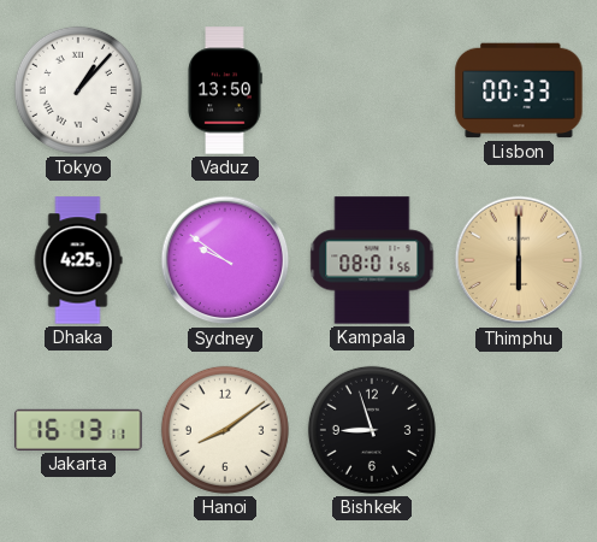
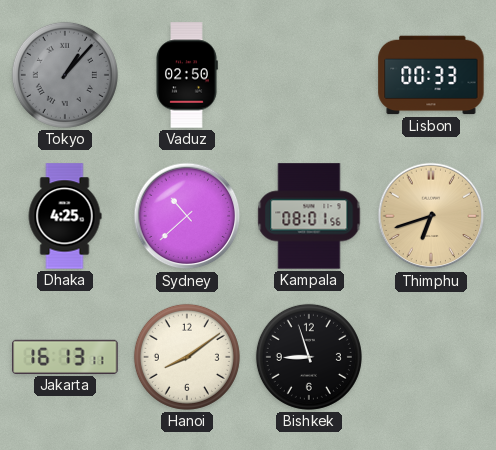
Tokyo dial: white -> grey
Vaduz: 13:50 -> 02:50
Sydney: 9:51 -> 10:38
Thimphu: 6:00 -> 6:42
